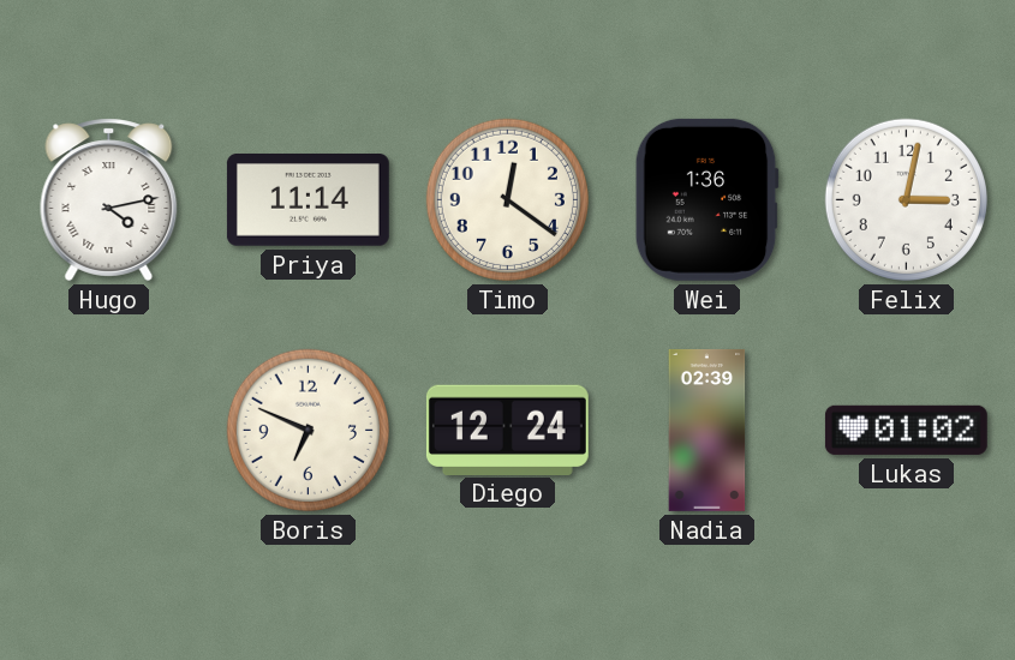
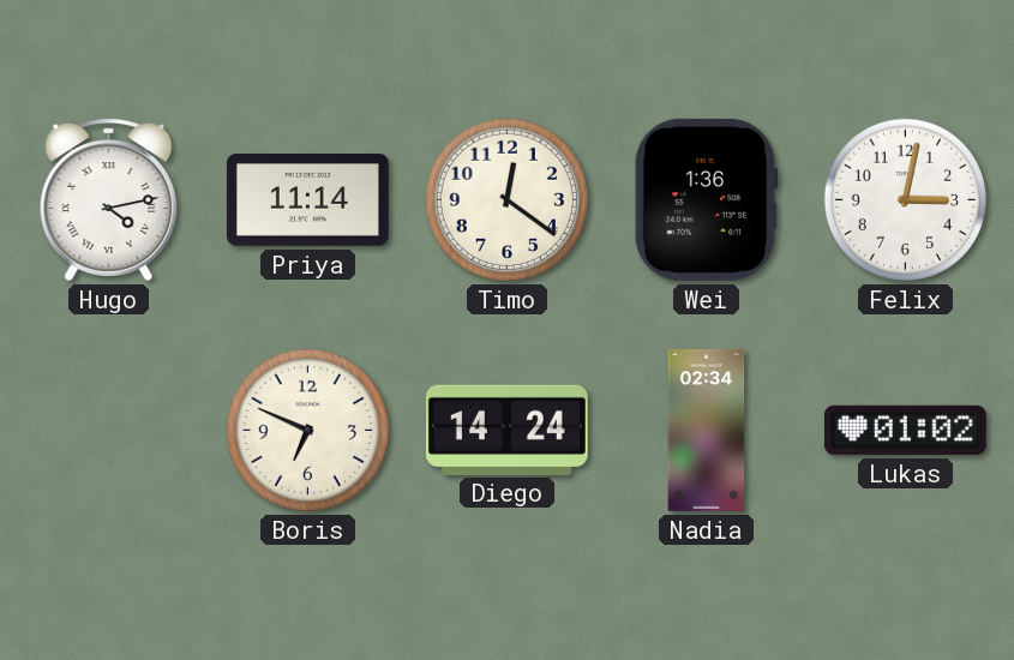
Diego: 12:24 -> 14:24
Nadia: 02:39 -> 02:34
